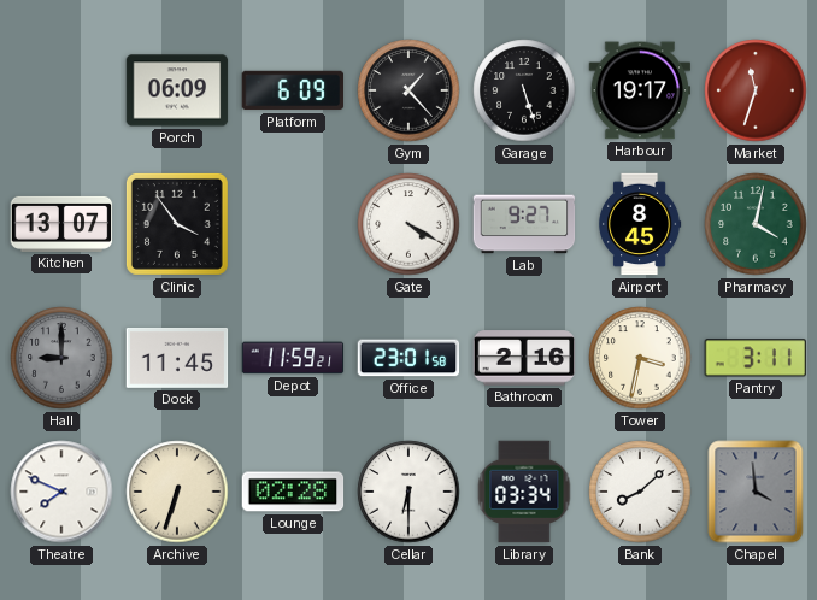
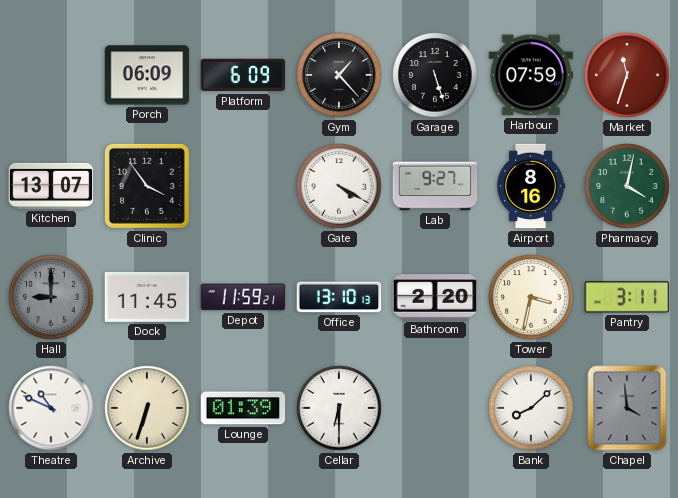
Harbour: 19:17 -> 07:59
Airport: 8:45 -> 8:16
Office: 23:01 -> 13:10
Bathroom: 2:16 -> 2:20
Theatre: 7:49 -> 10:49
Lounge: 02:28 -> 01:39
Library: 03:34 -> none
